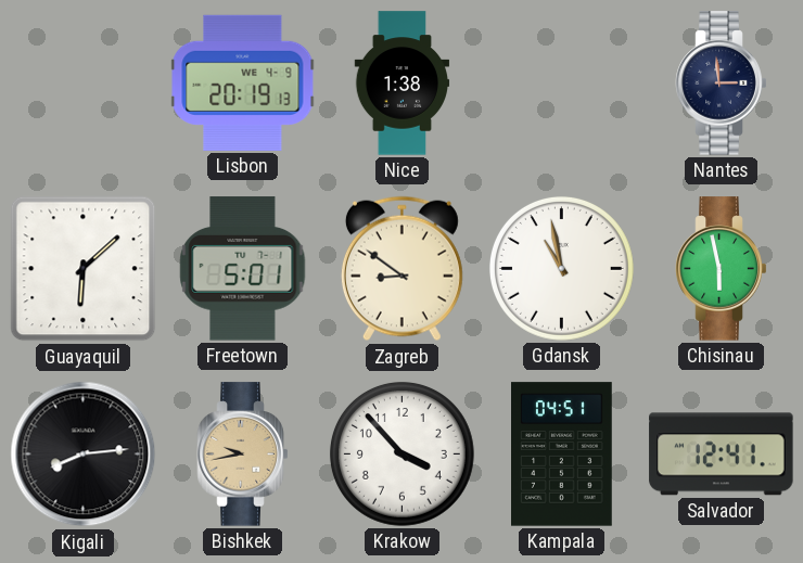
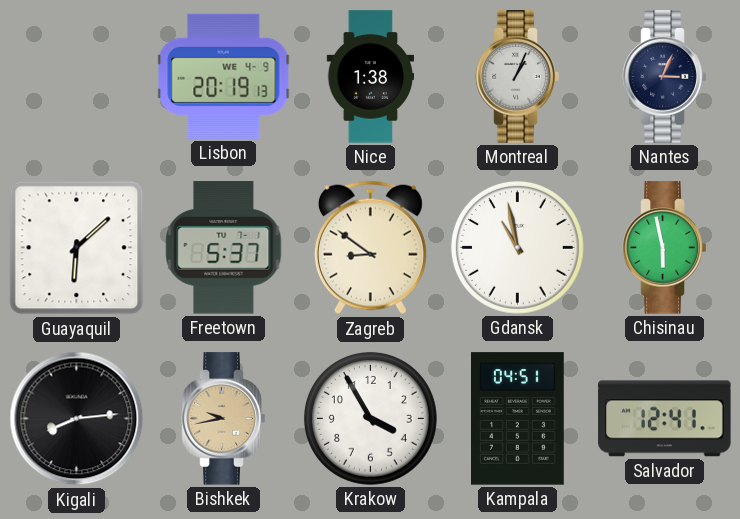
Montreal: none -> 1:04
Nantes: 2:59 -> 3:04
Freetown: 5:01 -> 5:37
Krakow: 3:53 -> 3:55
